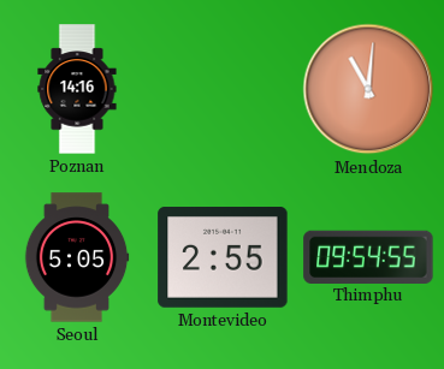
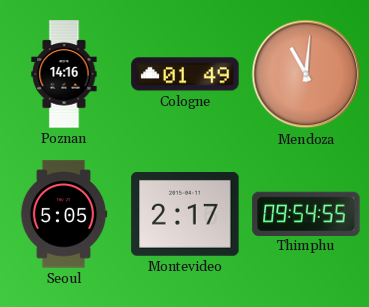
Cologne: none -> 01:49
Montevideo: 2:55 -> 2:17
